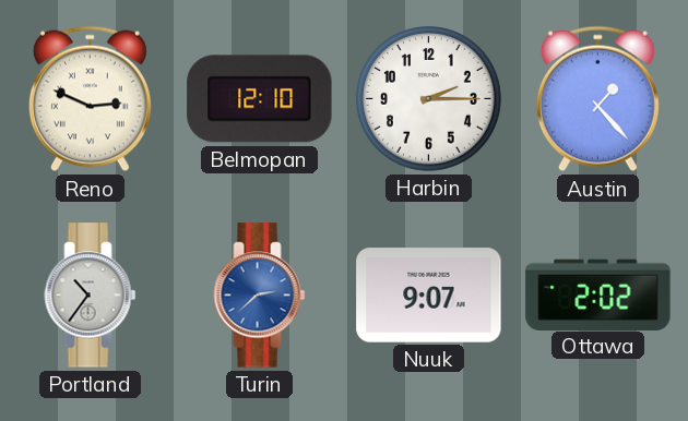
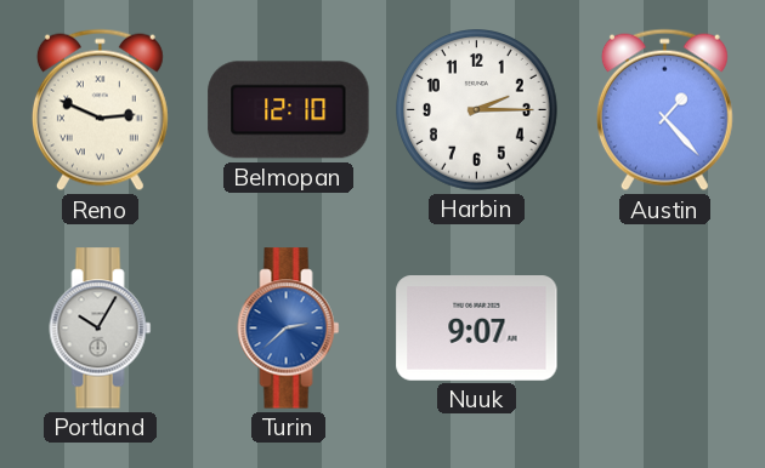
Portland: 10:36 -> 10:05
Ottawa: 2:02 -> none
